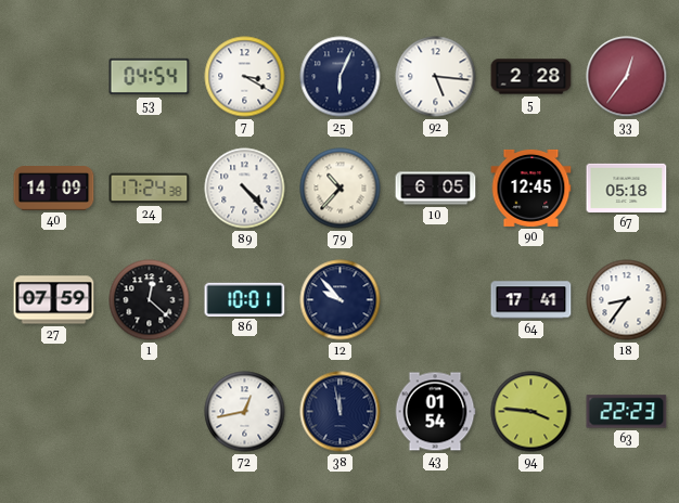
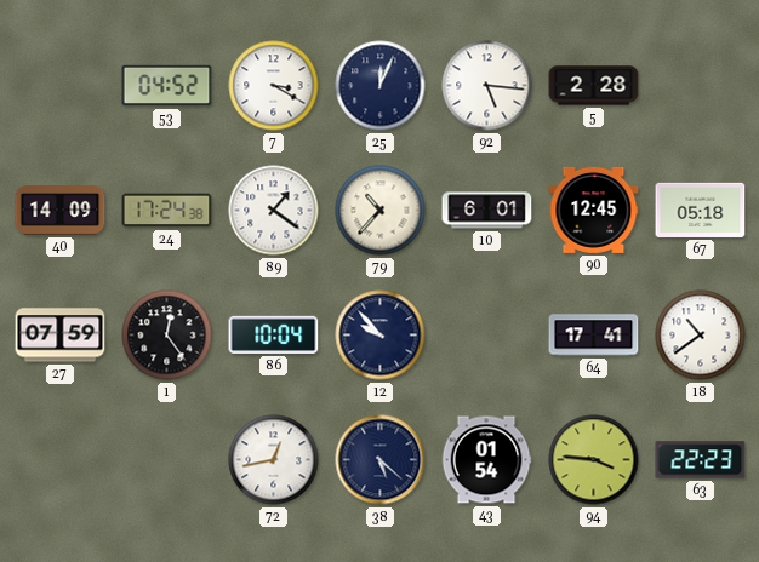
53: 04:54 -> 04:52
25: 6:04 -> 12:04
33: 12:36 -> none
89: 4:23 -> 1:21
10: 6:05 -> 6:01
1: 12:22 -> 12:24
86: 10:01 -> 10:04
18: 8:36 -> 10:39
38: 11:58 -> 5:22
